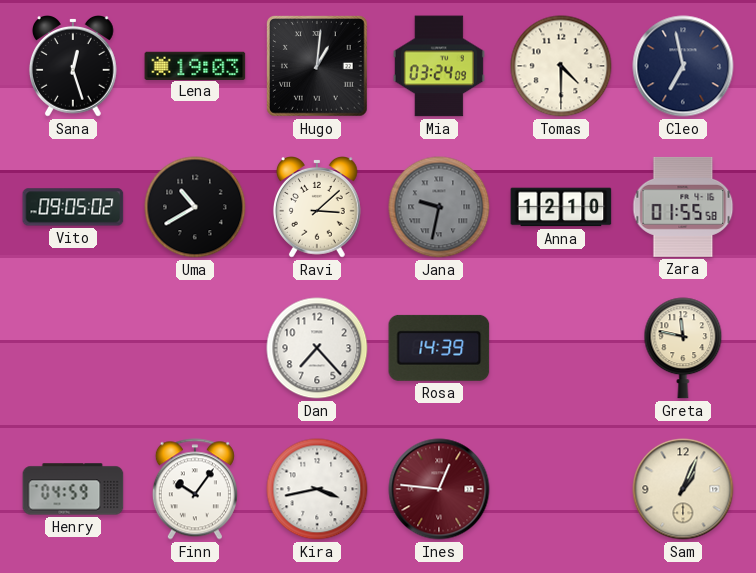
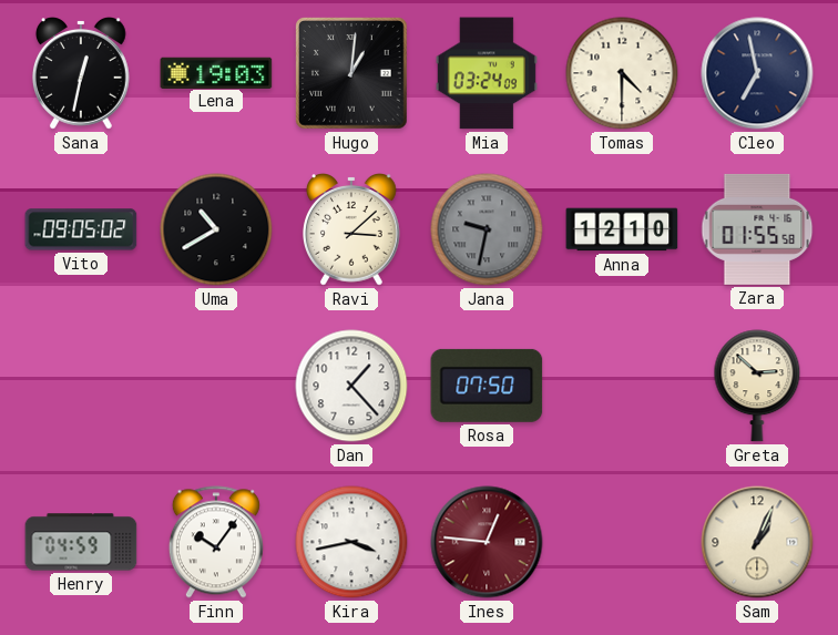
Sana: 12:27 -> 12:32
Dan: 7:23 -> 1:23
Rosa: 14:39 -> 07:50
Greta: 11:47 -> 2:52
